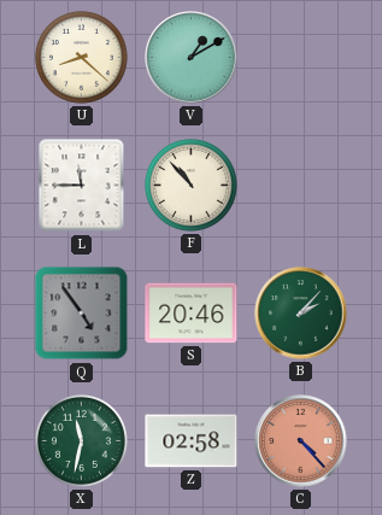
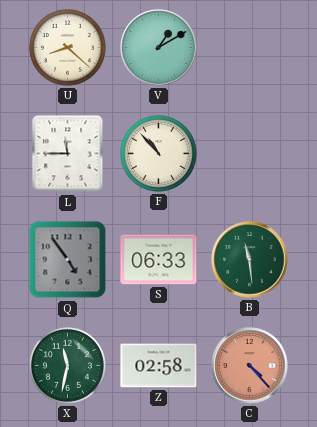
S: 20:46 -> 06:33
B: 2:07 -> 11:29
